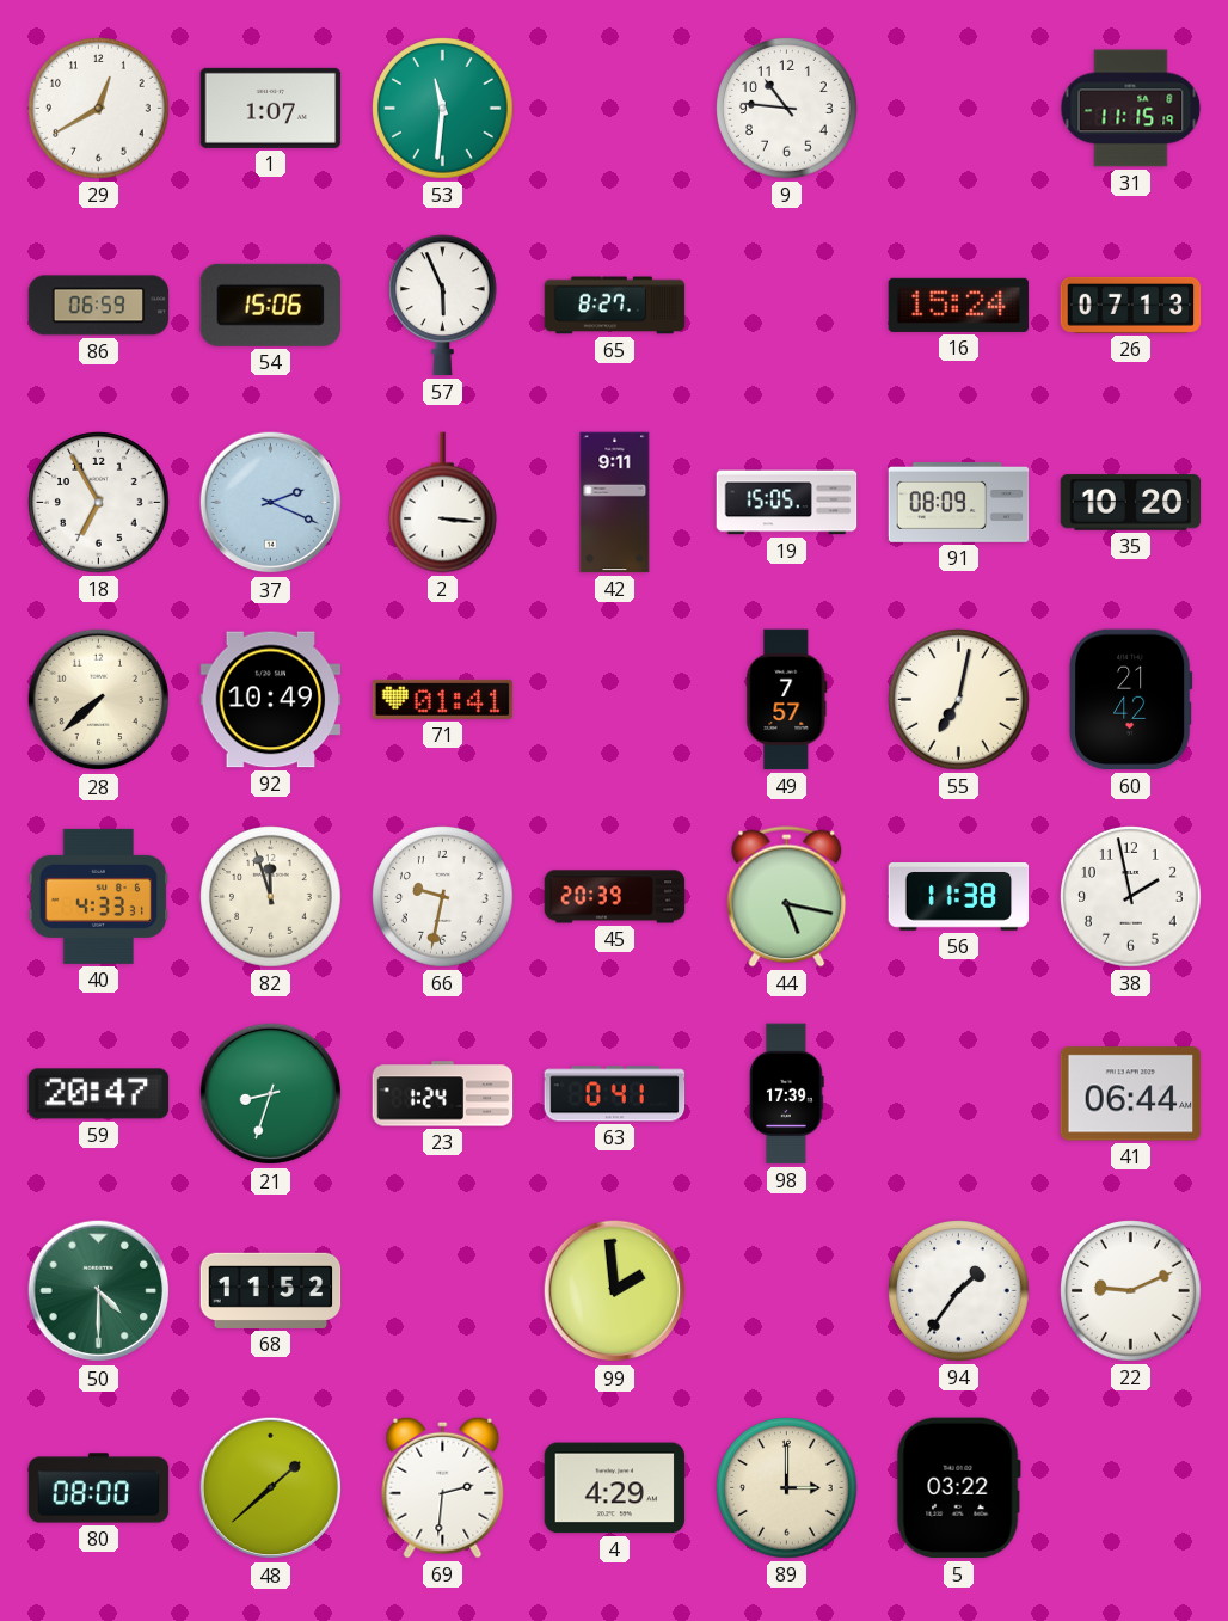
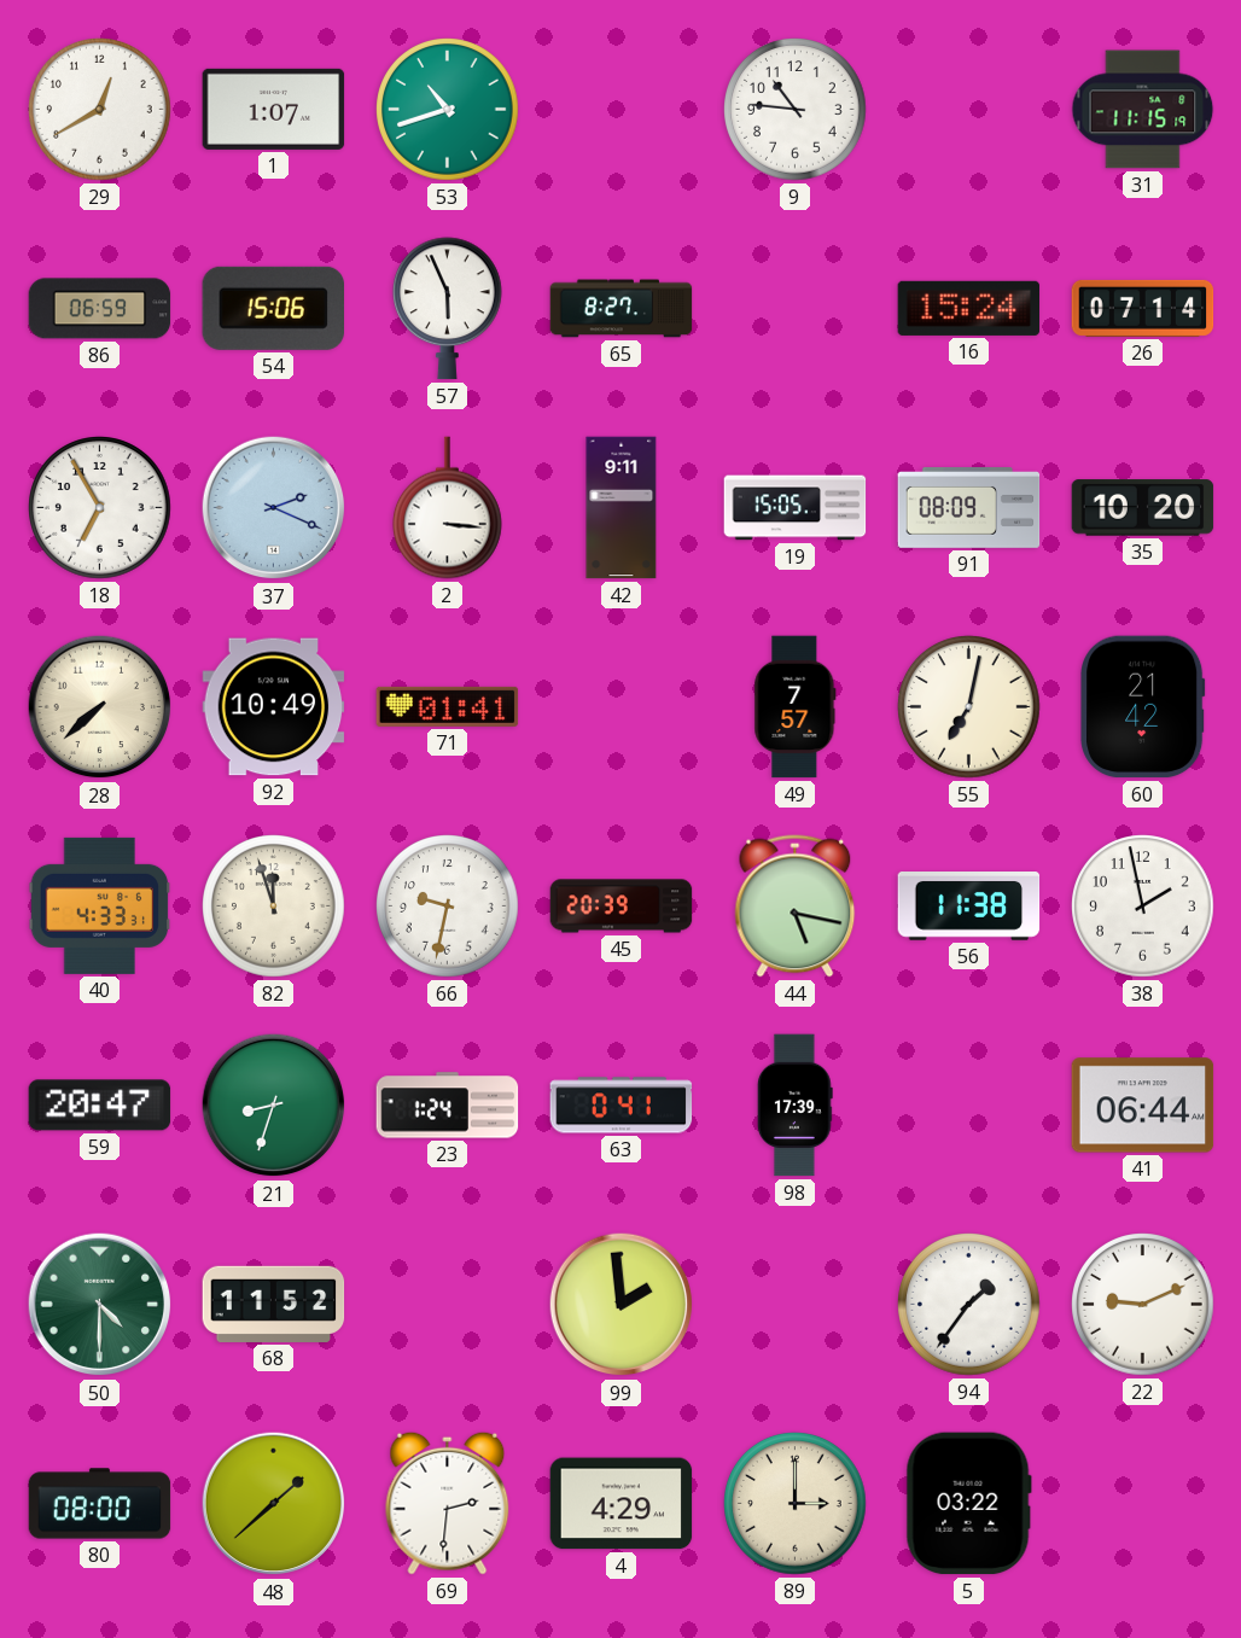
53: 11:31 -> 10:42
26: 07:13 -> 07:14
